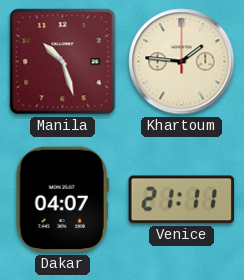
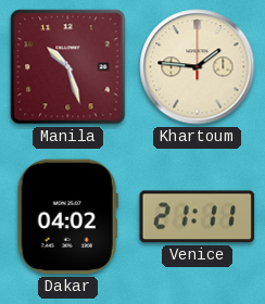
Dakar: 04:07 -> 04:02
